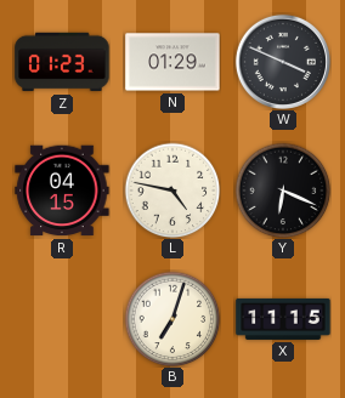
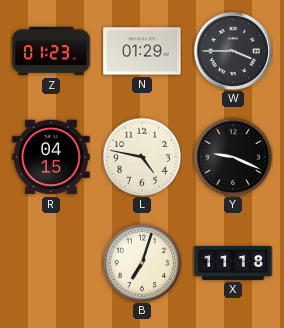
W: 3:49 -> 3:45
Y: 6:19 -> 9:19
X: 11:15 -> 11:18
